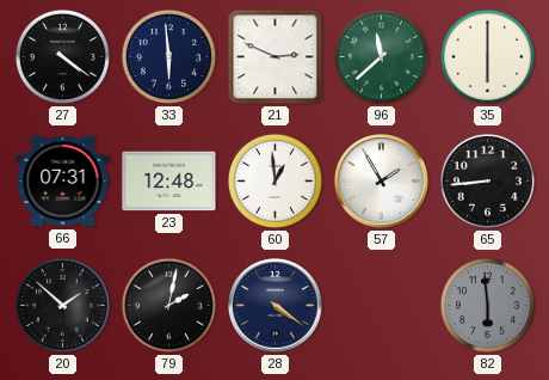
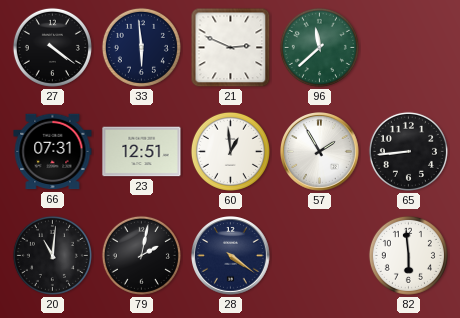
35: 6:00 -> none
23: 12:48 -> 12:51
20: 1:52 -> 11:01
82 dial: grey -> white
